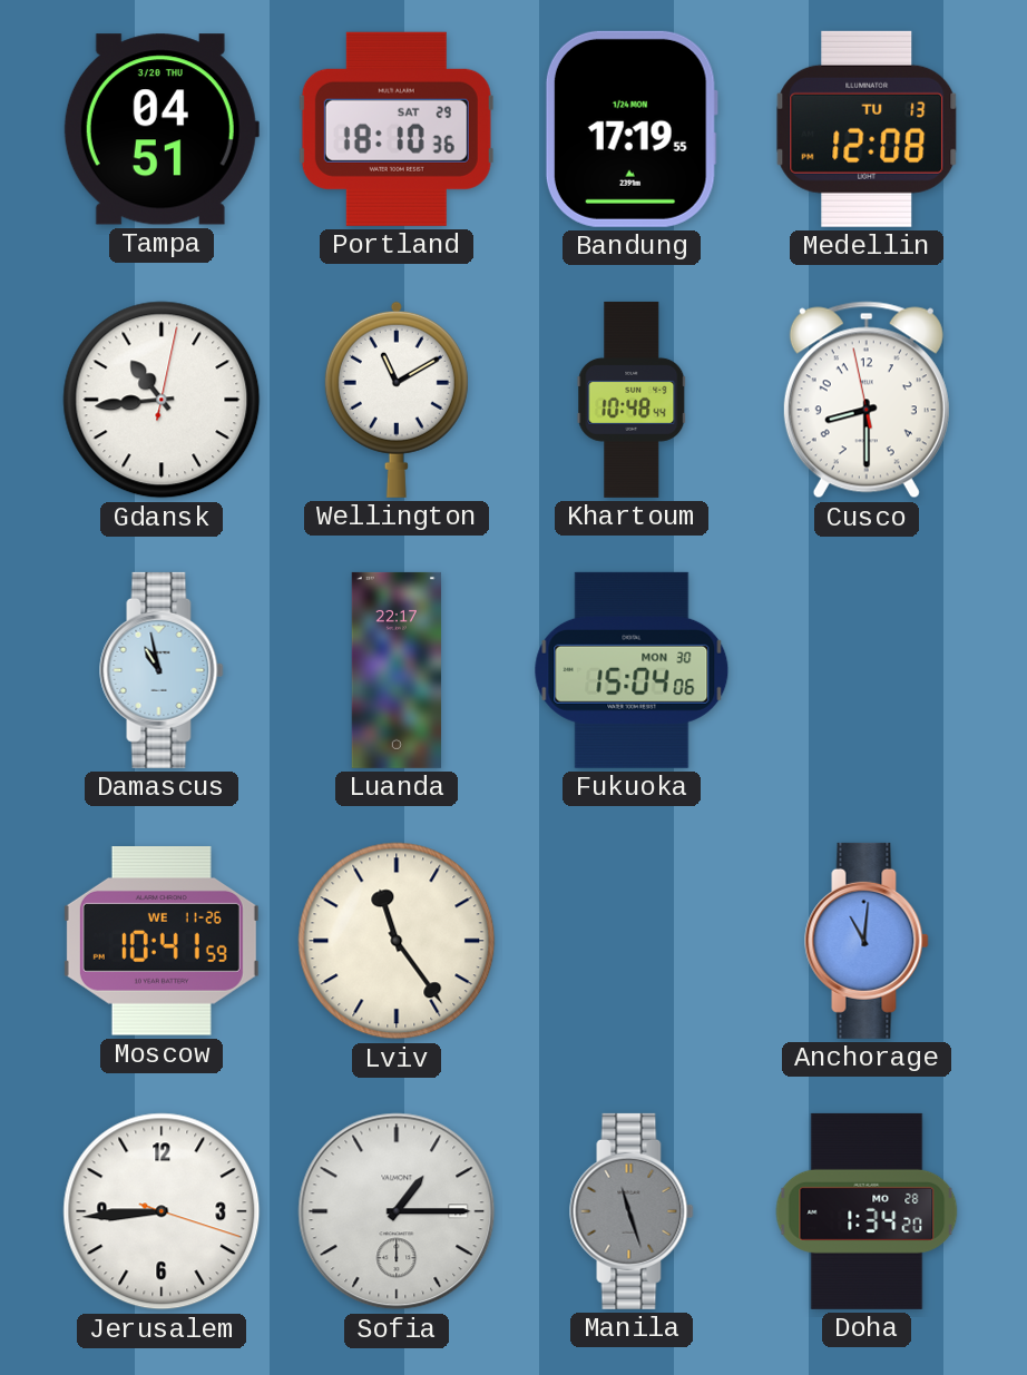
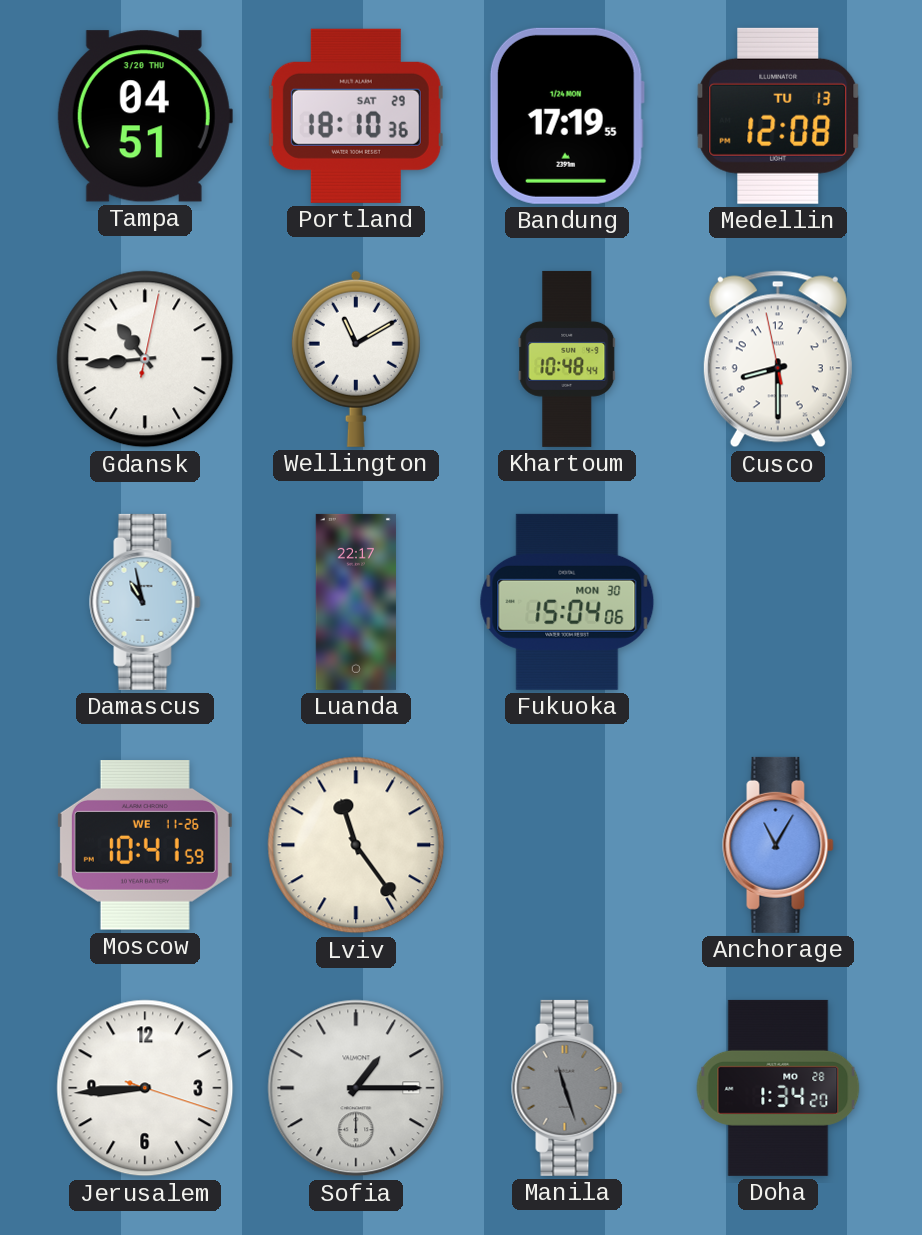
Anchorage: 11:01 -> 11:05
